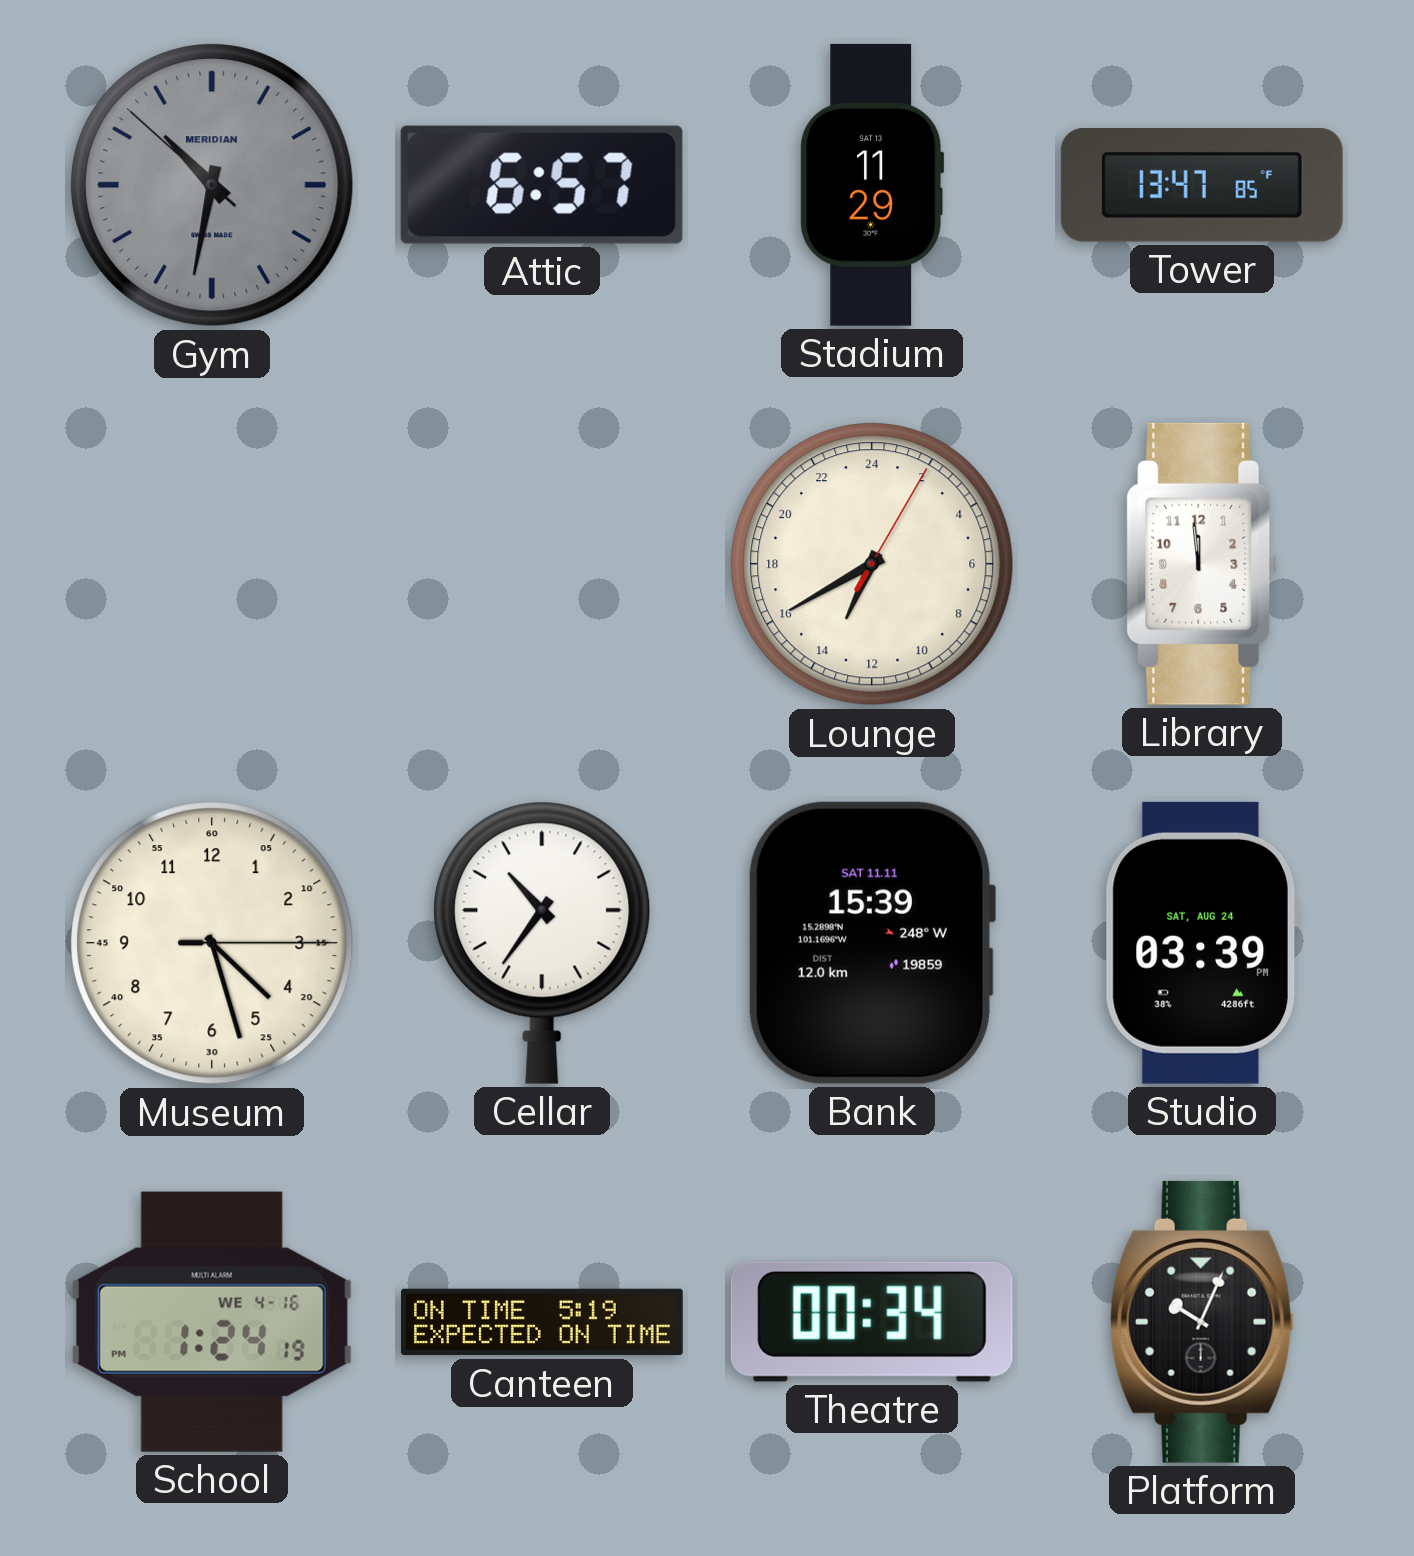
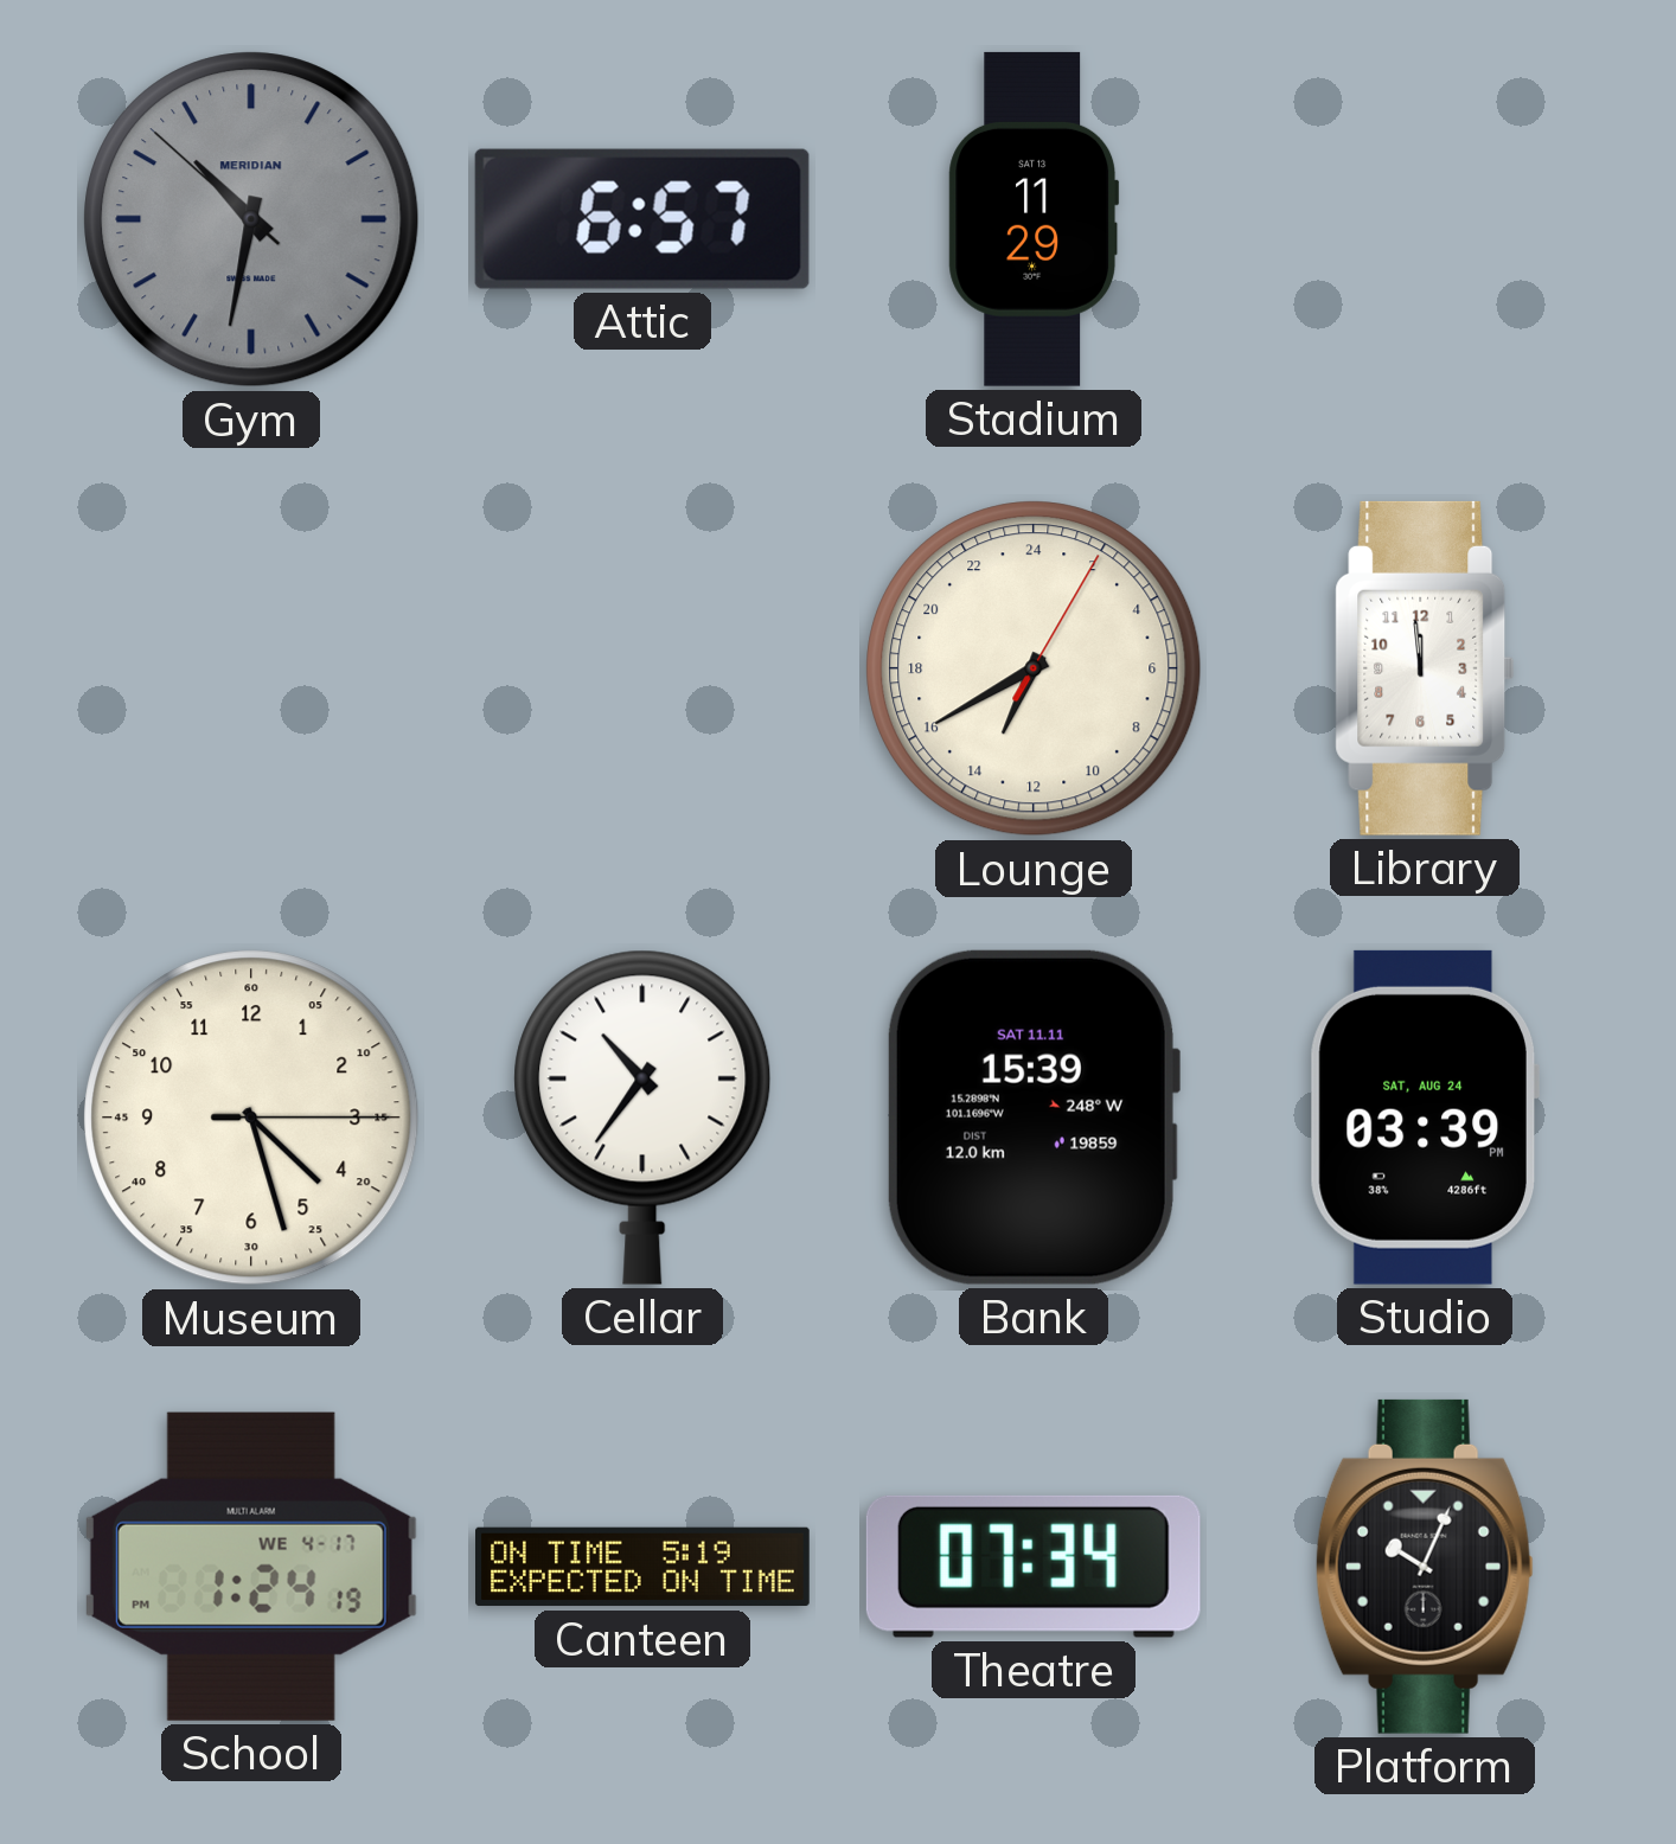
Tower: 13:47 -> none
School date: WE 4-16 -> WE 4-17
Theatre: 00:34 -> 07:34
